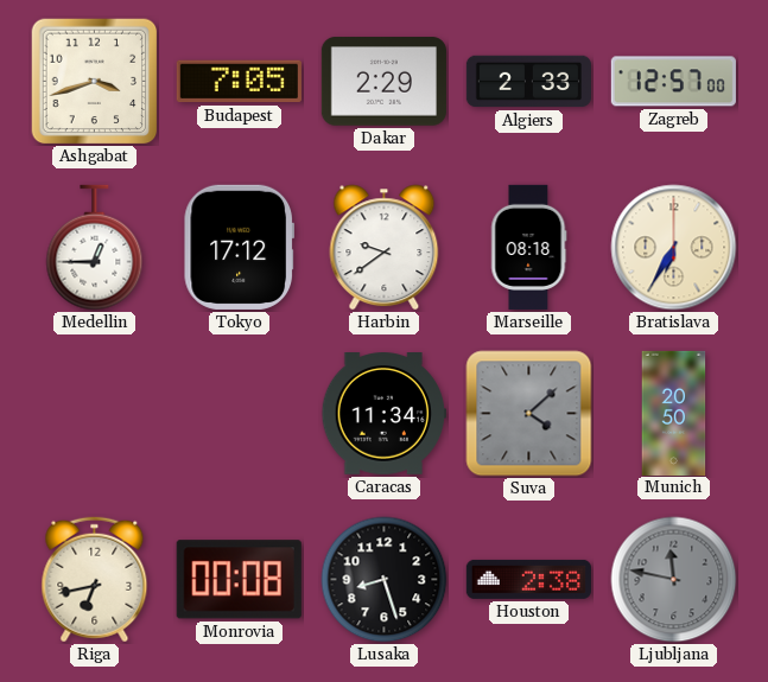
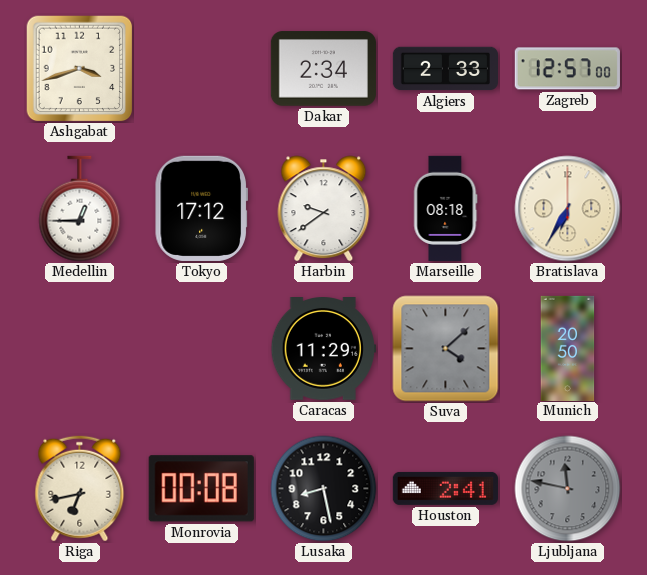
Budapest: 7:05 -> none
Dakar: 2:29 -> 2:34
Caracas: 11:34 -> 11:29
Lusaka: 8:27 -> 8:28
Houston: 2:38 -> 2:41
